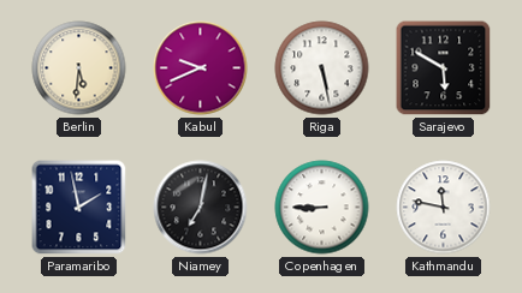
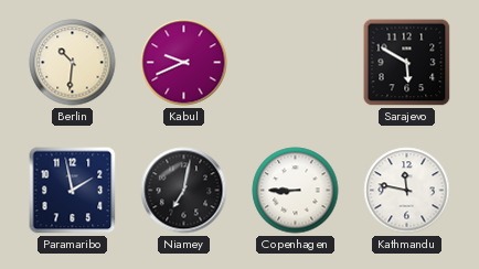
Berlin: 5:31 -> 10:31
Riga: 5:28 -> none
